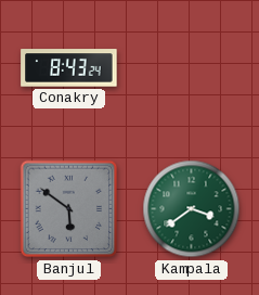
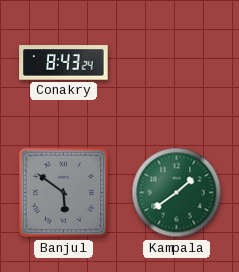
Kampala: 3:39 -> 1:39
